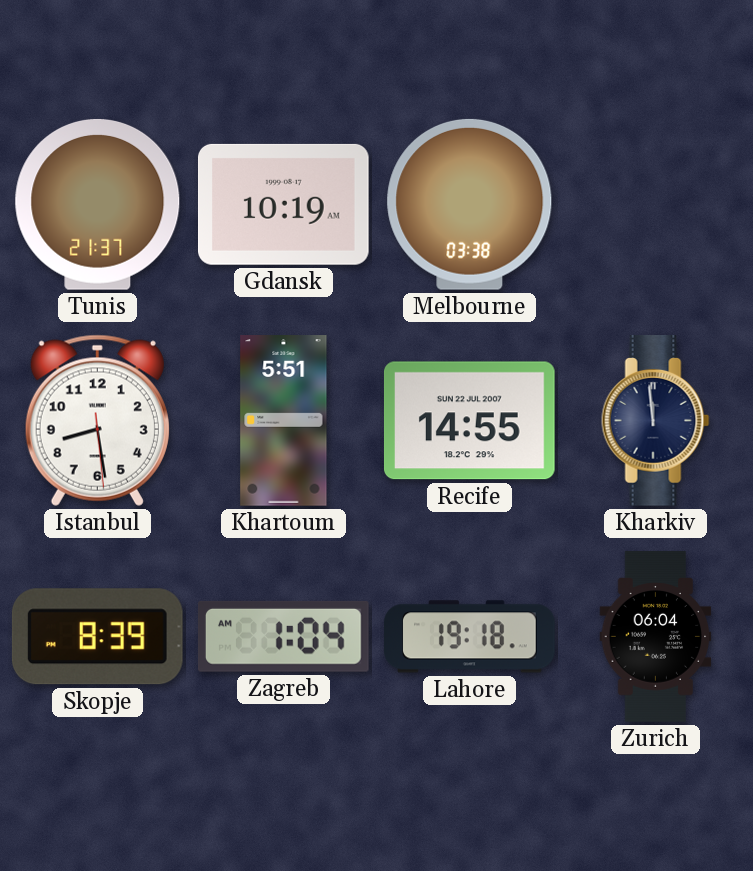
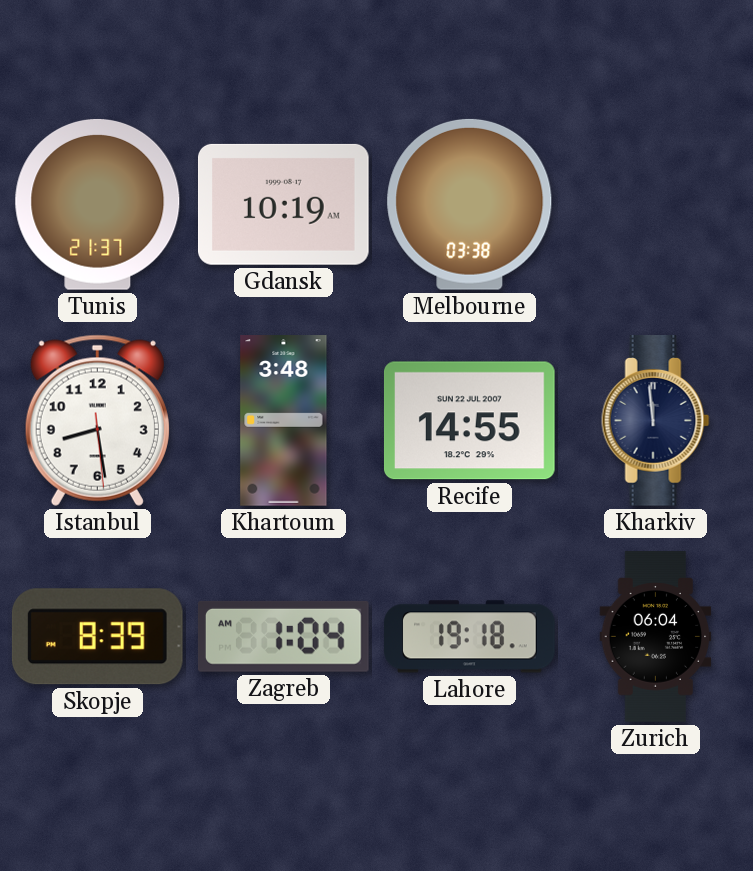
Khartoum: 5:51 -> 3:48
